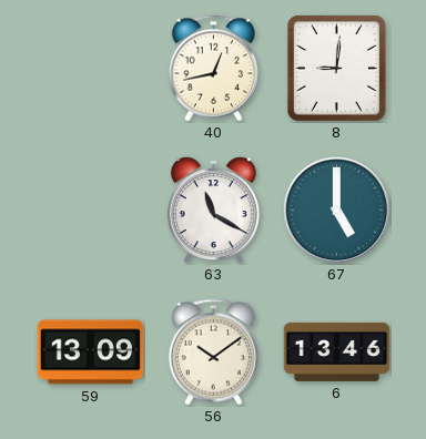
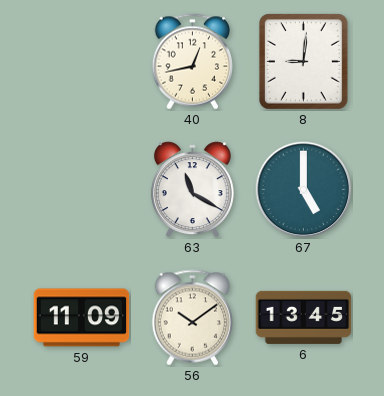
59: 13:09 -> 11:09
6: 13:46 -> 13:45
